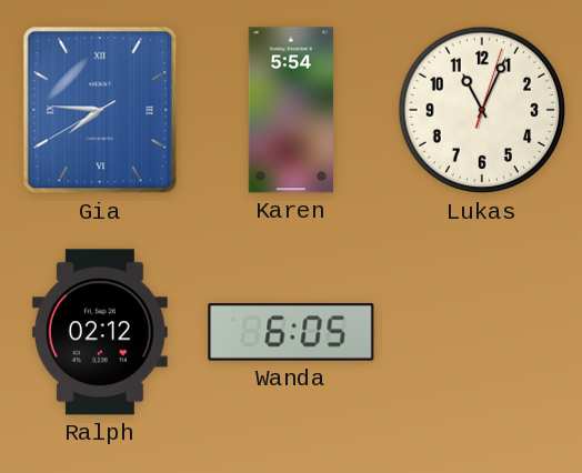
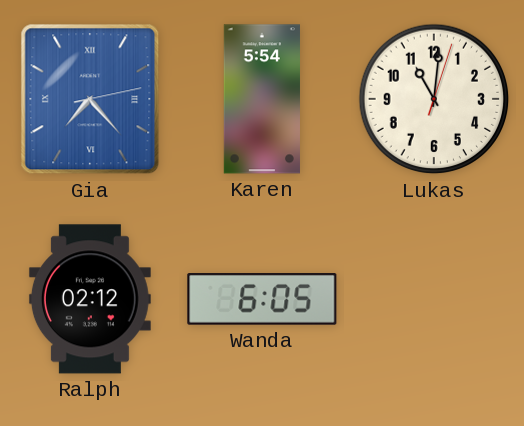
Gia: 7:45 -> 7:23
Lukas: 11:04 -> 11:01
